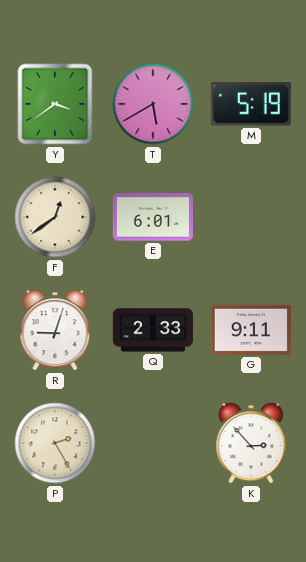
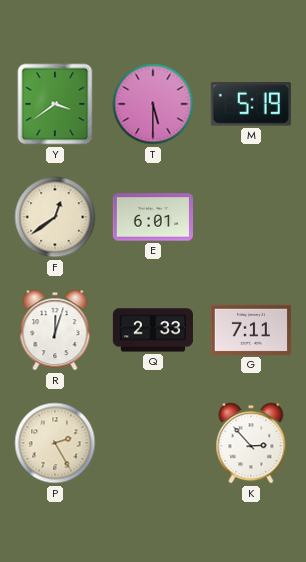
T: 5:40 -> 5:30
R: 9:03 -> 12:03
G: 9:11 -> 7:11
